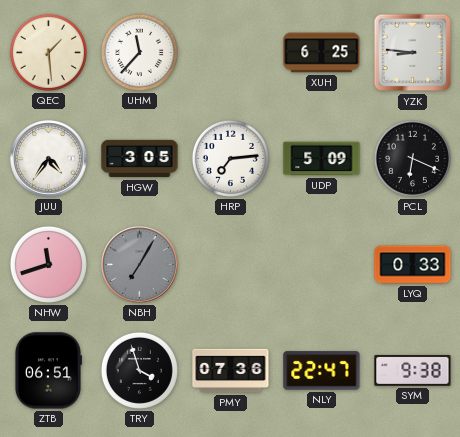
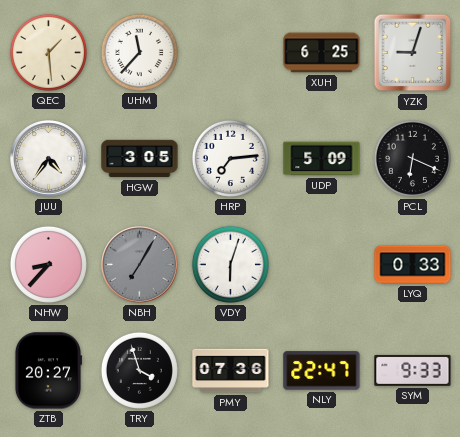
YZK: 8:46 -> 9:03
NHW: 11:42 -> 8:37
VDY: none -> 6:03
ZTB: 06:51 -> 20:27
SYM: 9:38 -> 9:33
